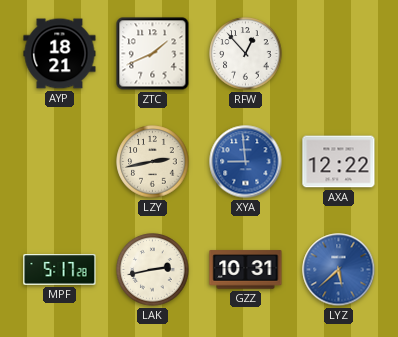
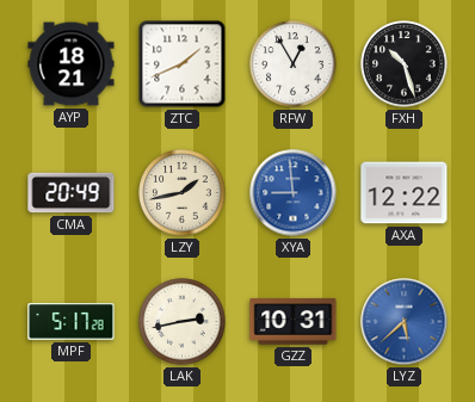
RFW: 12:53 -> 12:55
FXH: none -> 10:27
CMA: none -> 20:49
LZY: 2:43 -> 1:43
